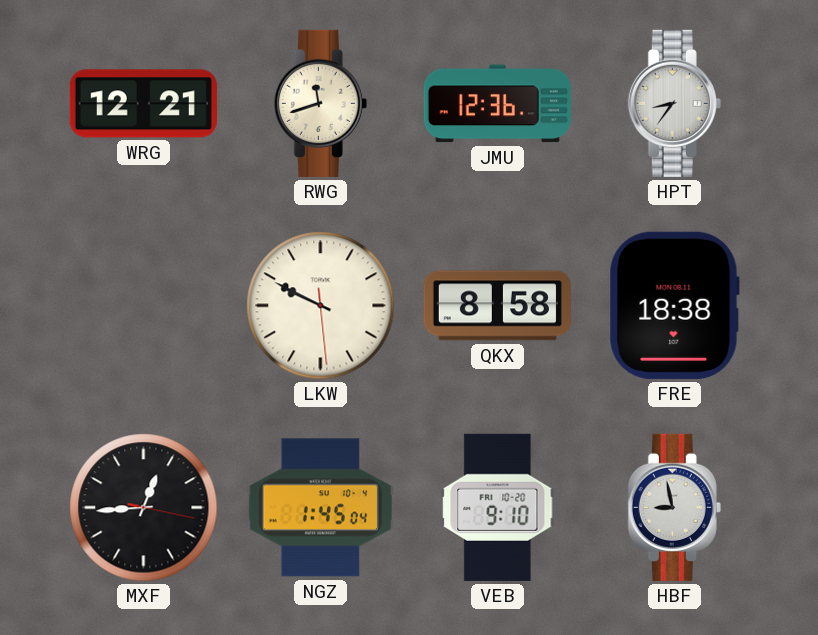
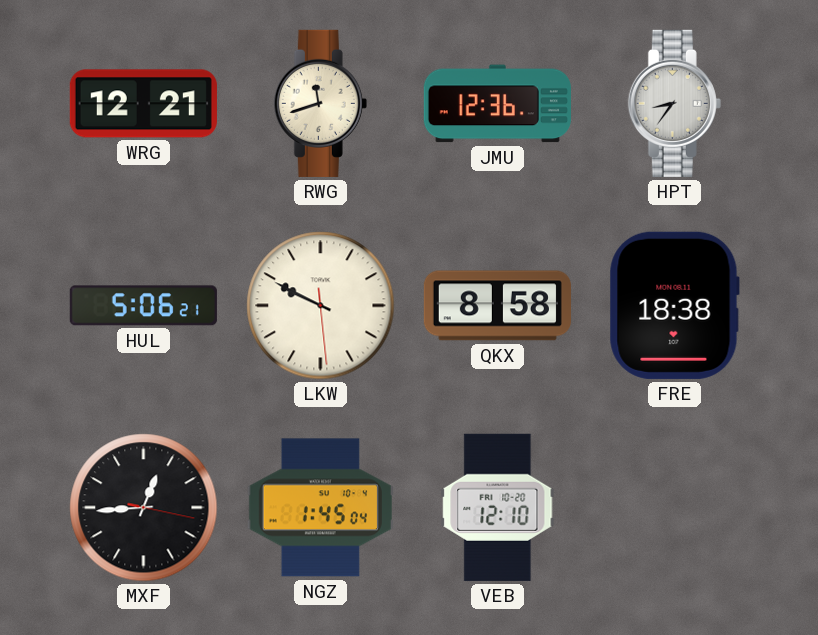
HUL: none -> 5:06
VEB: 9:10 -> 12:10
HBF: 8:58 -> none
